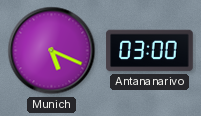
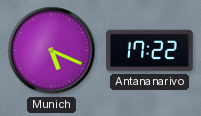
Antananarivo: 03:00 -> 17:22
